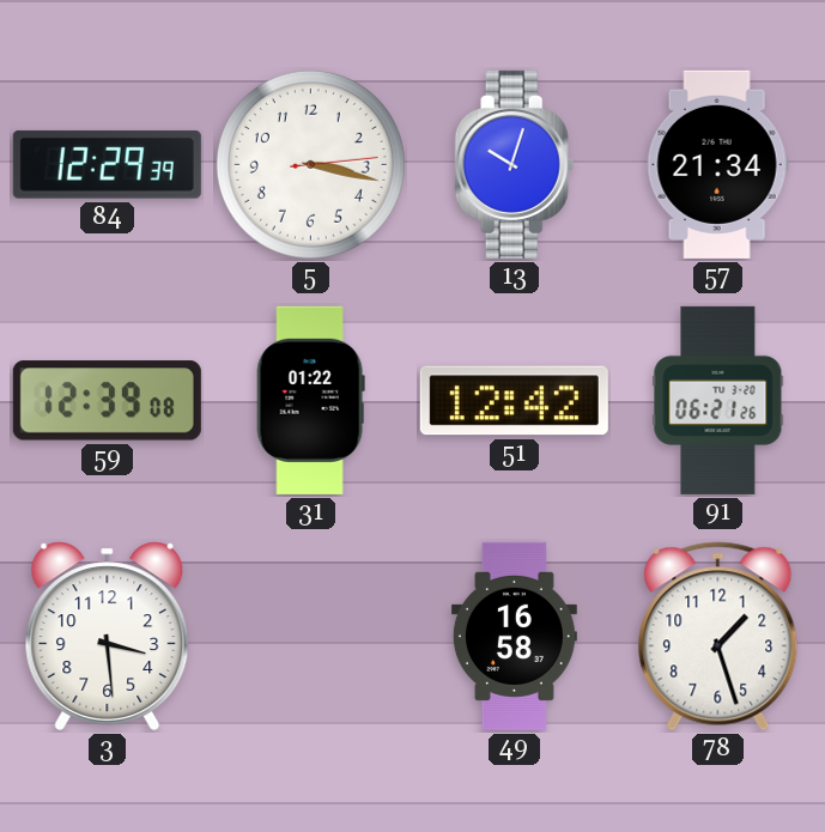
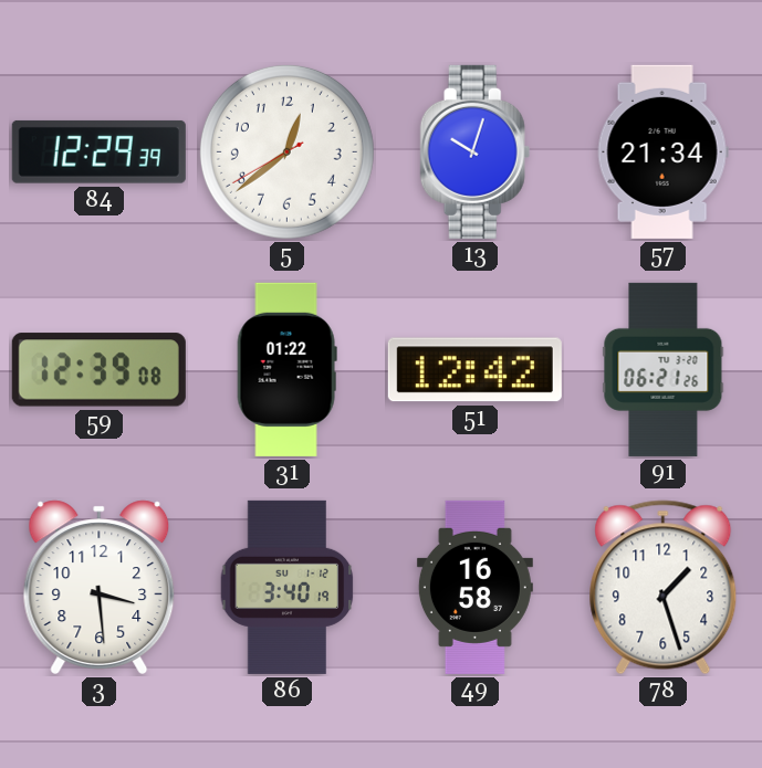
5: 3:17 -> 12:38
86: none -> 3:40
